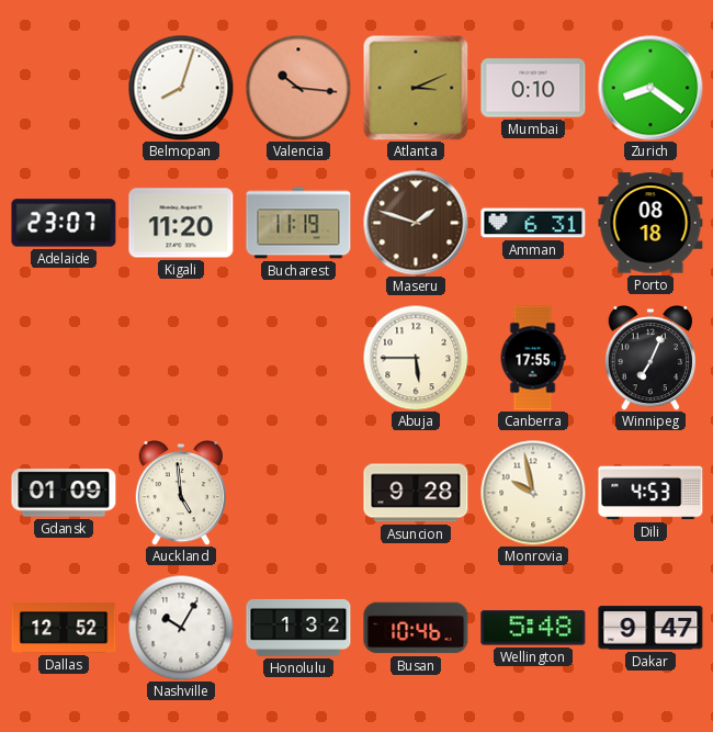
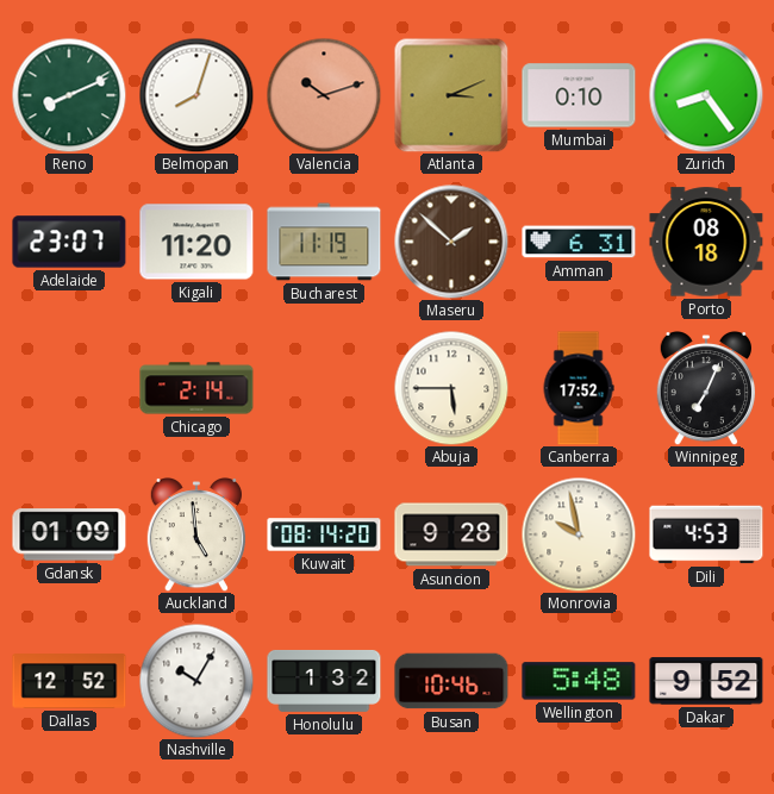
Reno: none -> 8:11
Valencia: 10:16 -> 10:12
Zurich: 8:21 -> 8:24
Maseru: 1:48 -> 1:52
Chicago: none -> 2:14
Canberra: 17:55 -> 17:52
Kuwait: none -> 08:14
Dakar: 9:47 -> 9:52
